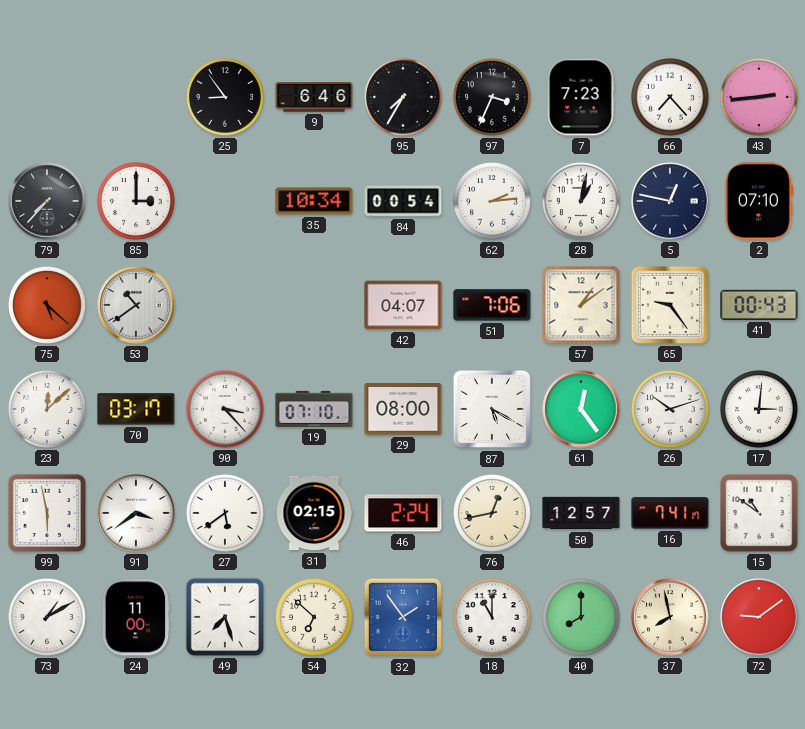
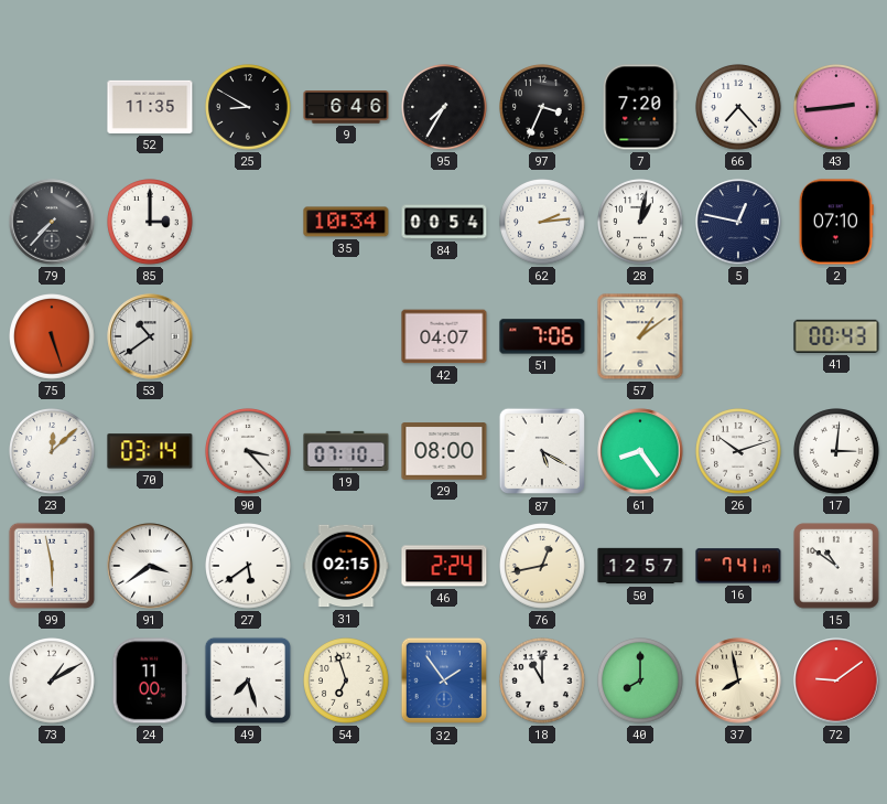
52: none -> 11:35
25: 8:54 -> 8:50
7: 7:23 -> 7:20
75: 5:22 -> 5:27
65: 9:24 -> none
70: 03:17 -> 03:14
61: 12:24 -> 8:24
54: 6:52 -> 6:57
